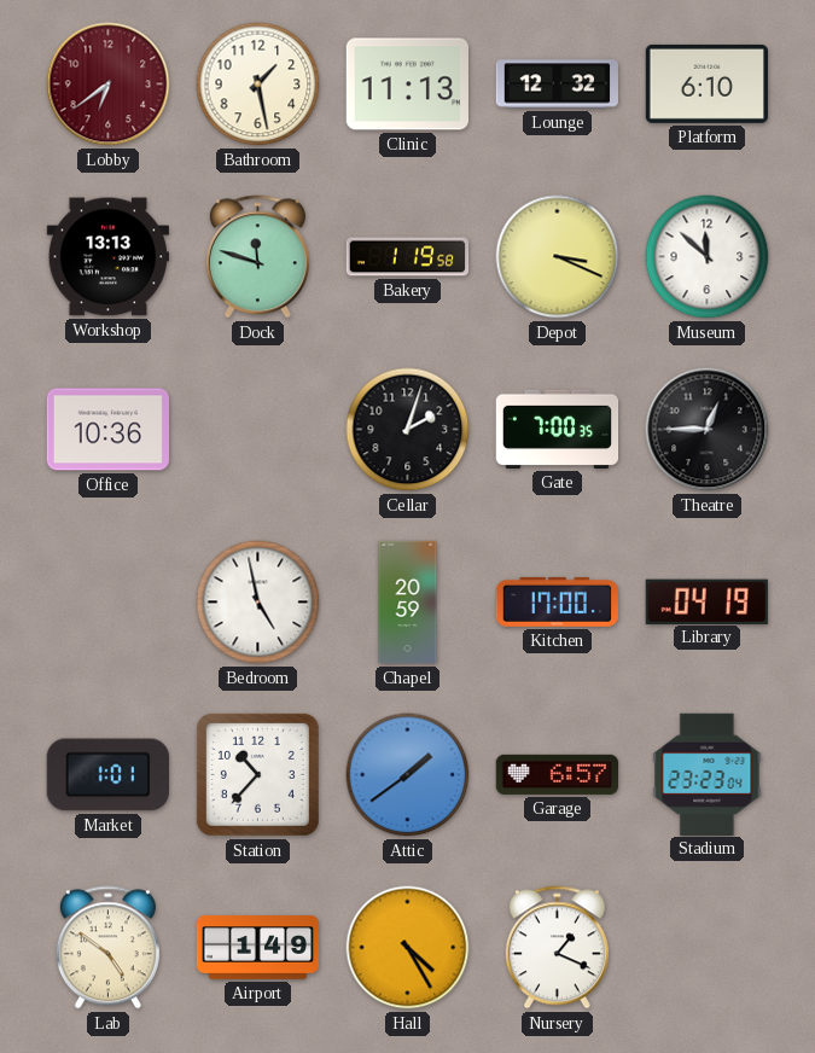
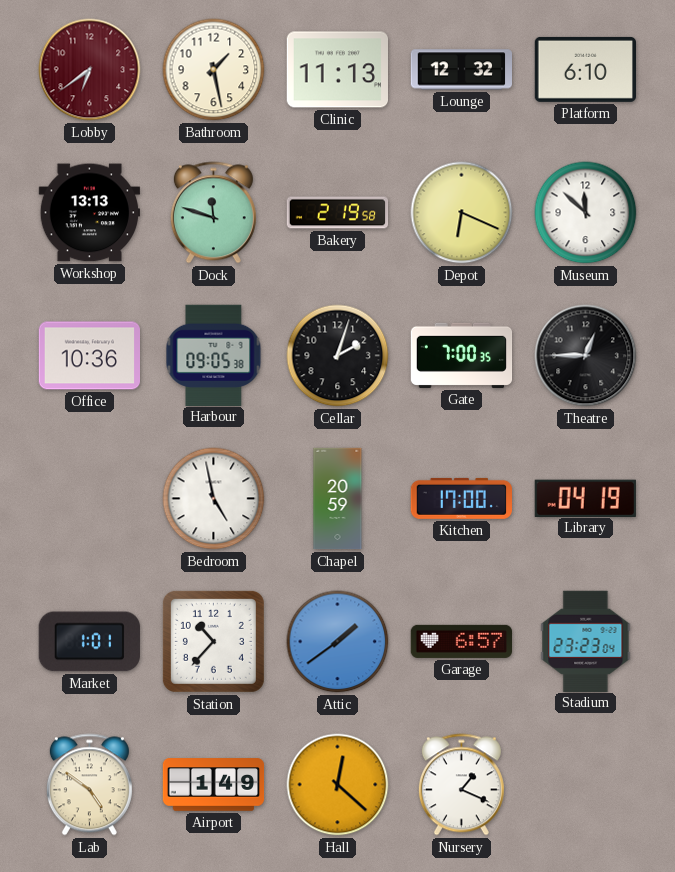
Bakery: 1:19 -> 2:19
Depot: 3:19 -> 6:19
Harbour: none -> 09:05
Hall: 4:25 -> 12:22
